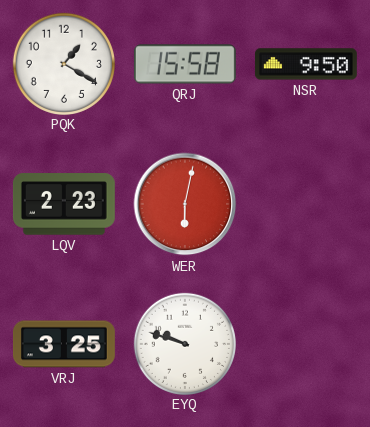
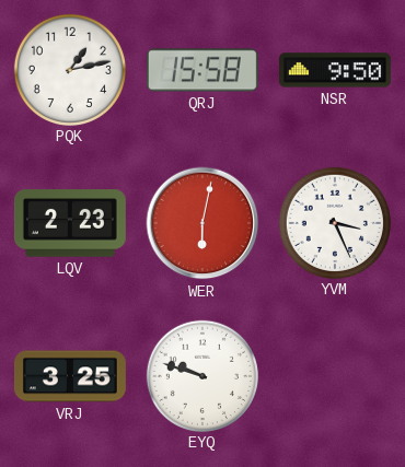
PQK: 1:20 -> 1:13
YVM: none -> 3:26
